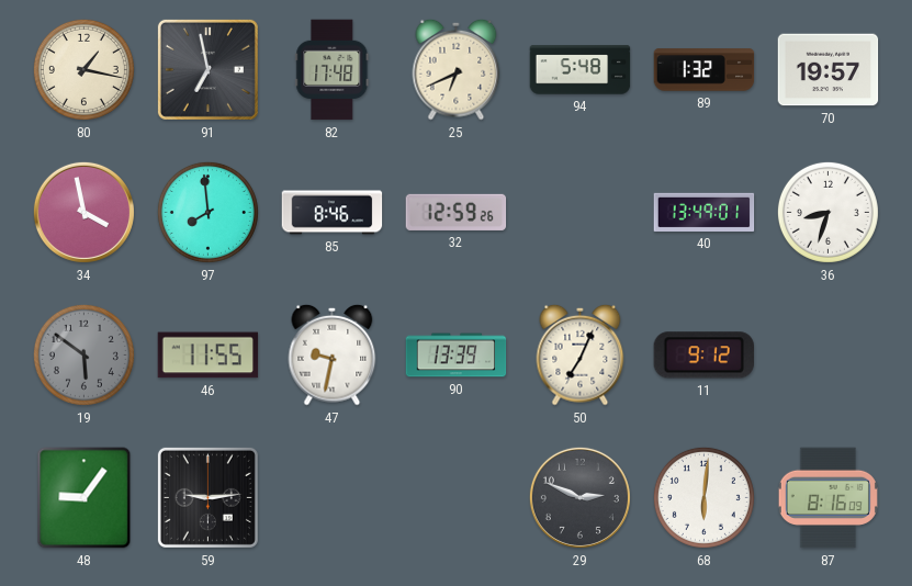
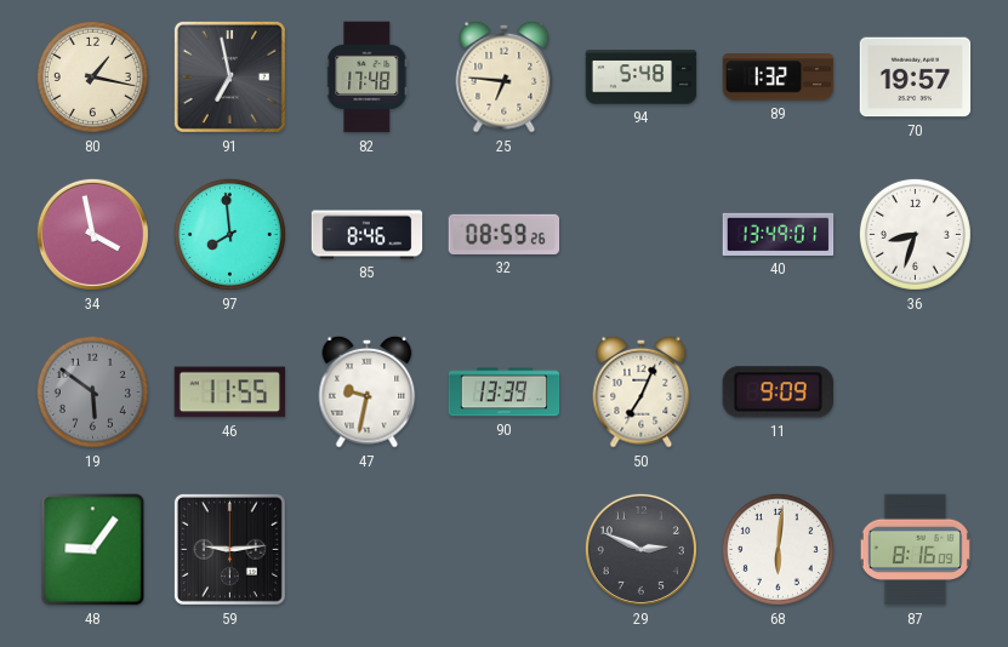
25: 6:41 -> 6:46
32: 12:59 -> 08:59
11: 9:12 -> 9:09
